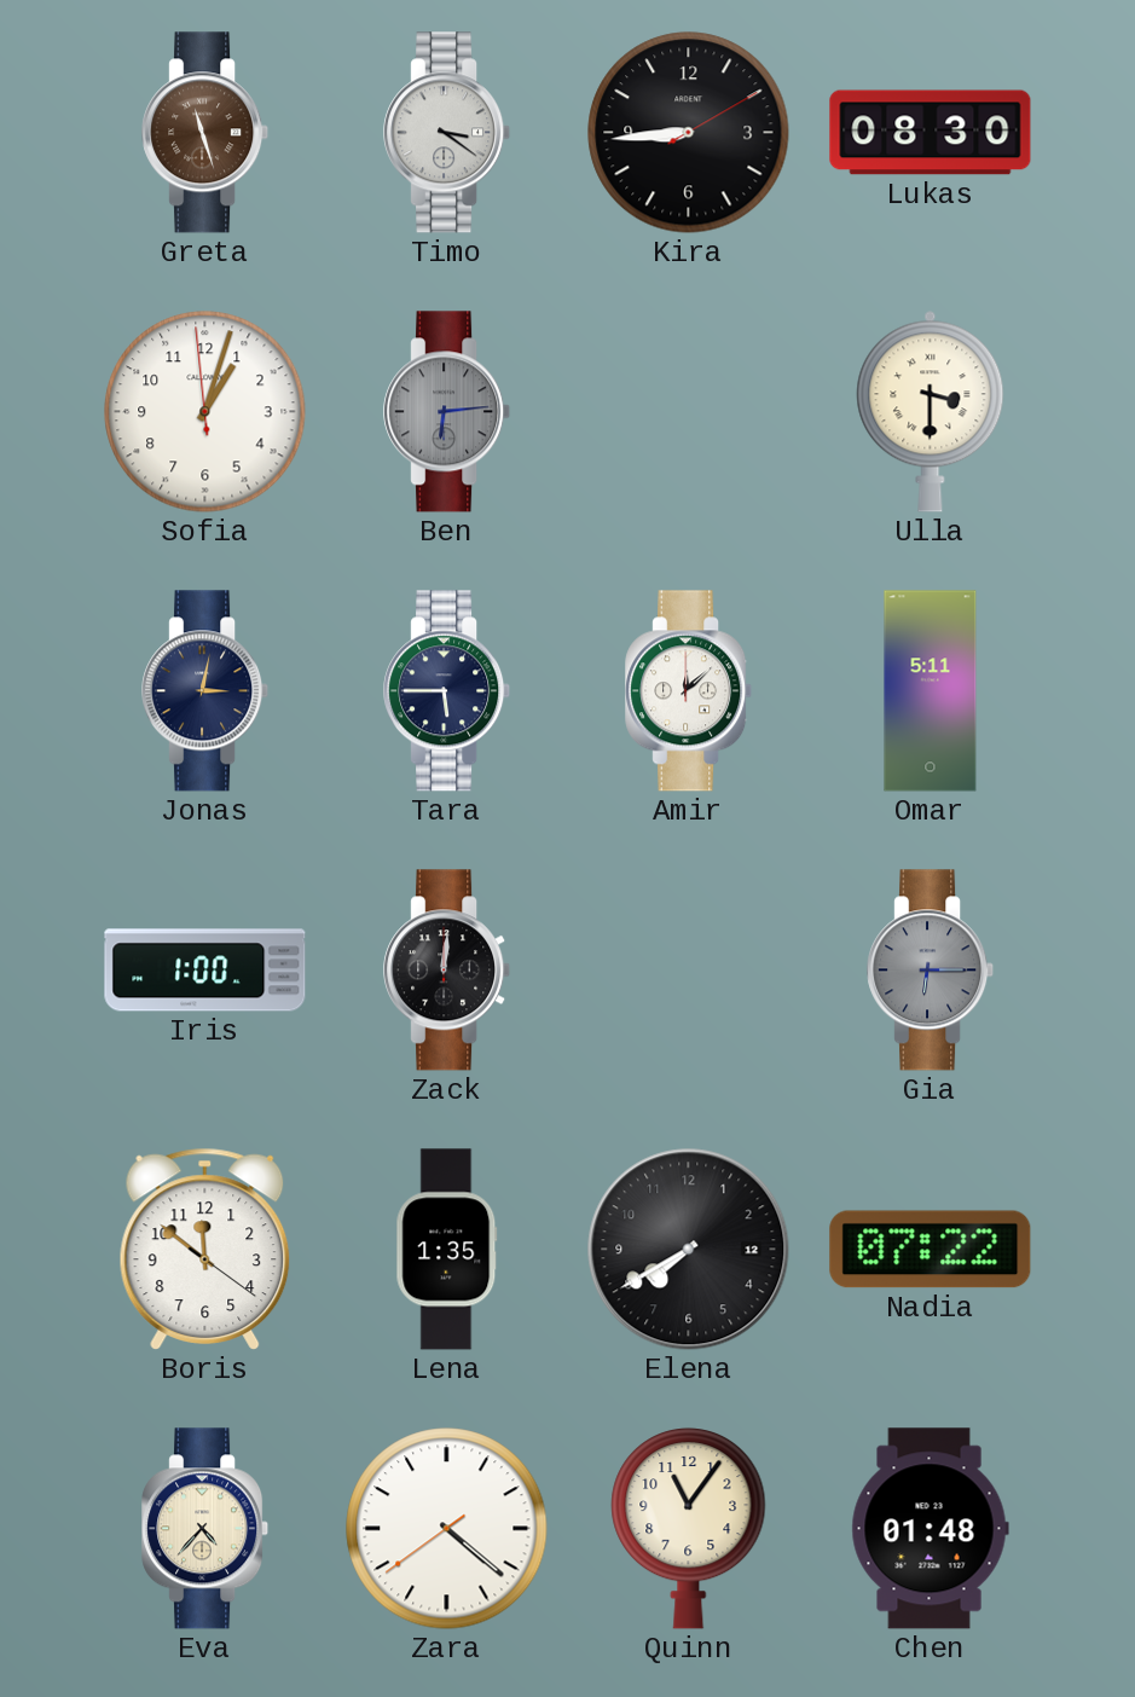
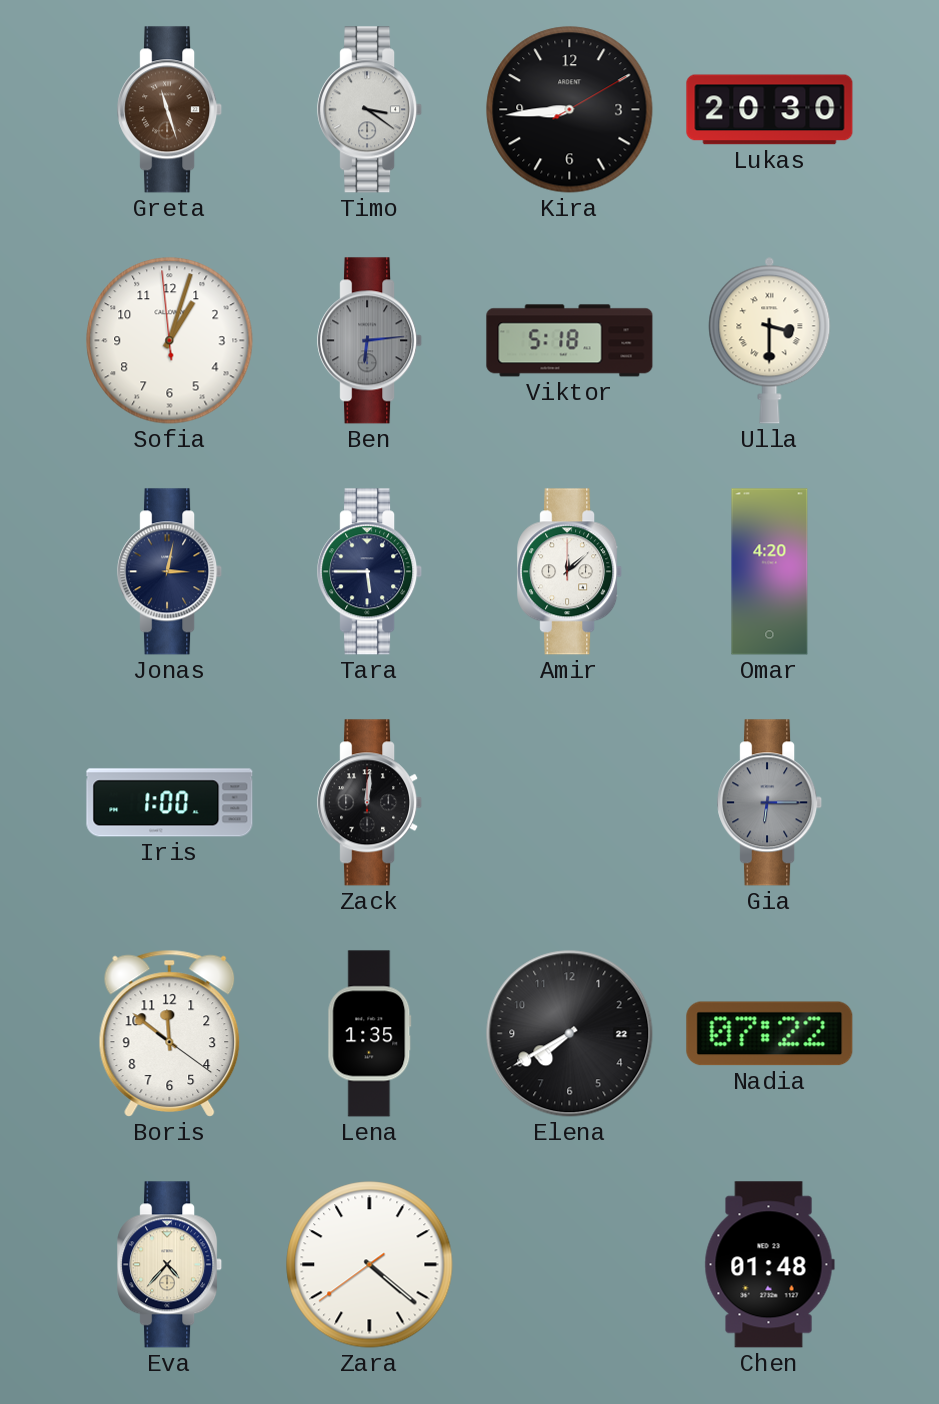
Lukas: 08:30 -> 20:30
Viktor: none -> 5:18
Omar: 5:11 -> 4:20
Elena date: 12 -> 22
Quinn: 11:06 -> none
